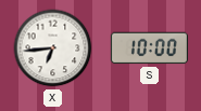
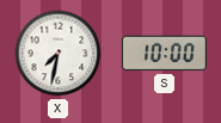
X: 6:44 -> 7:32
